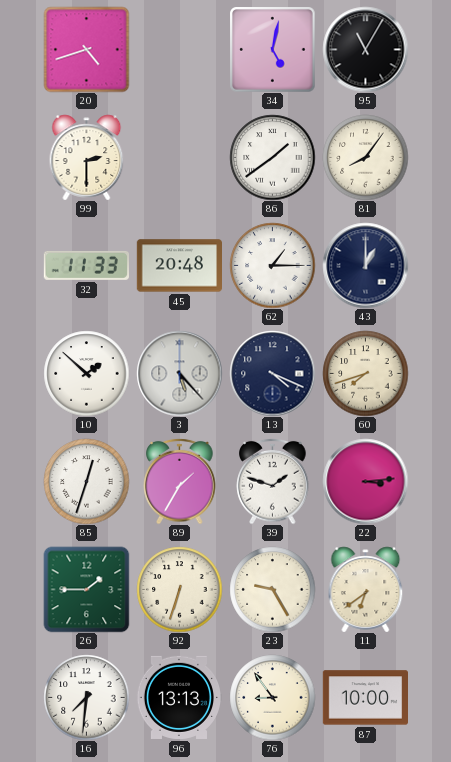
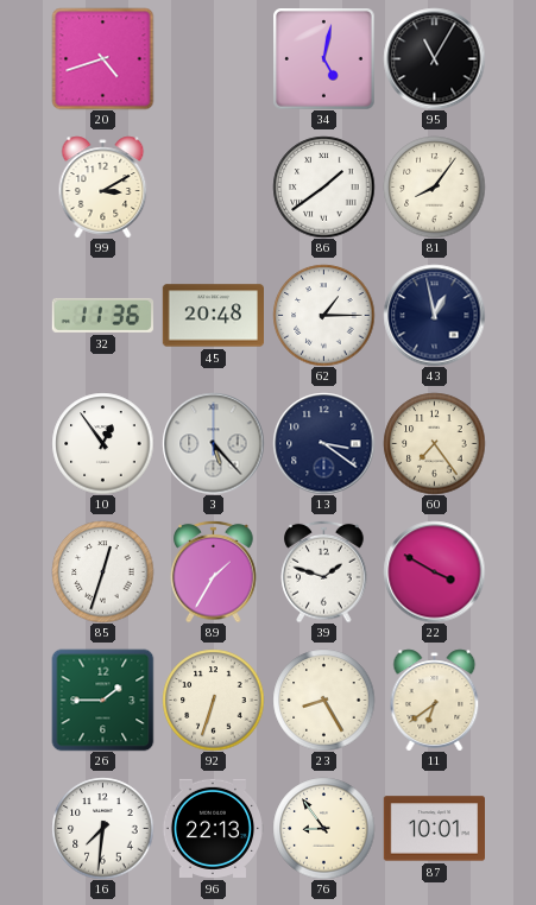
99: 2:30 -> 3:10
32: 11:33 -> 11:36
43: 1:00 -> 12:58
10: 1:52 -> 12:54
13: 4:19 -> 3:21
60: 7:42 -> 7:24
22: 3:14 -> 3:50
23: 9:25 -> 8:25
96: 13:13 -> 22:13
87: 10:00 -> 10:01
